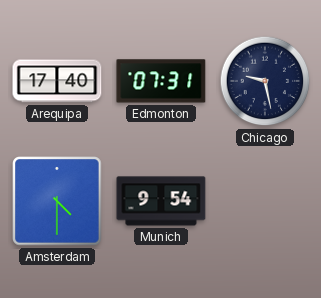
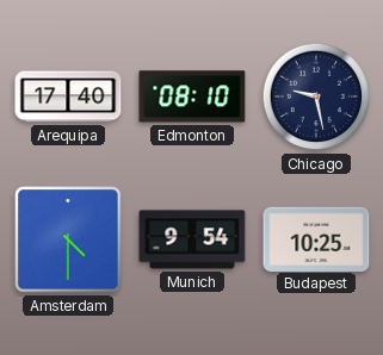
Edmonton: 07:31 -> 08:10
Budapest: none -> 10:25
